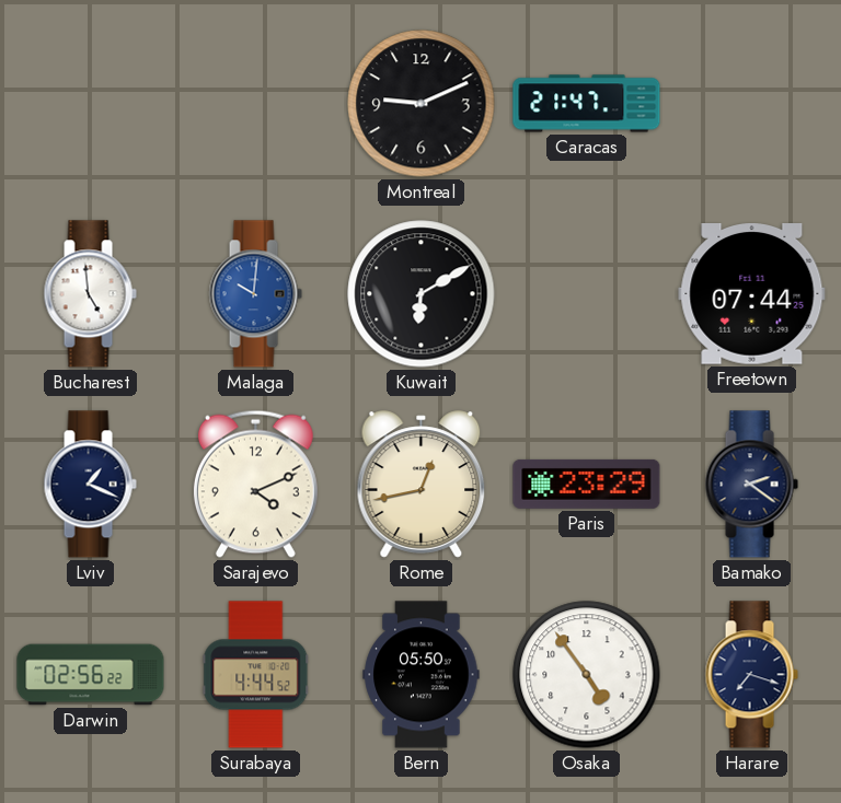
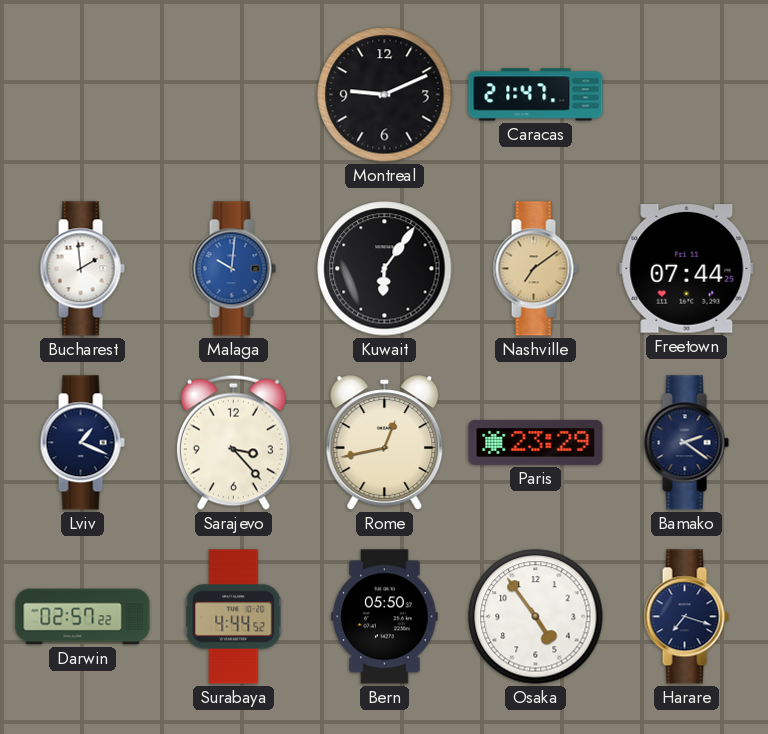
Bucharest: 4:59 -> 1:59
Kuwait: 6:10 -> 6:06
Nashville: none -> 7:09
Sarajevo: 4:11 -> 3:23
Darwin: 02:56 -> 02:57
